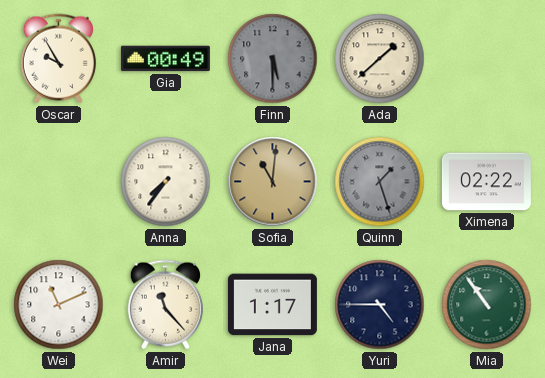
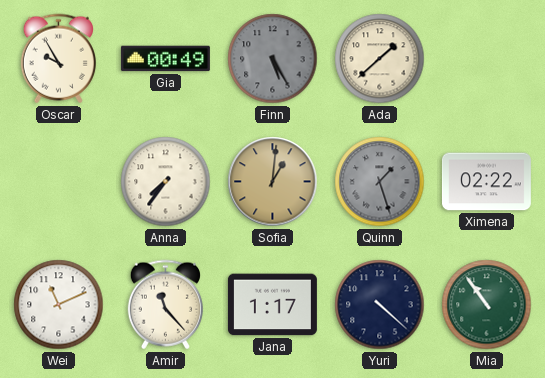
Finn: 5:30 -> 5:25
Sofia: 11:01 -> 1:01
Yuri: 4:45 -> 4:22
